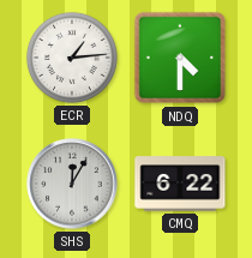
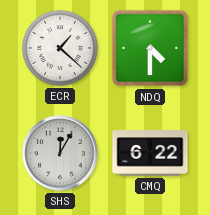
ECR: 1:14 -> 1:22
